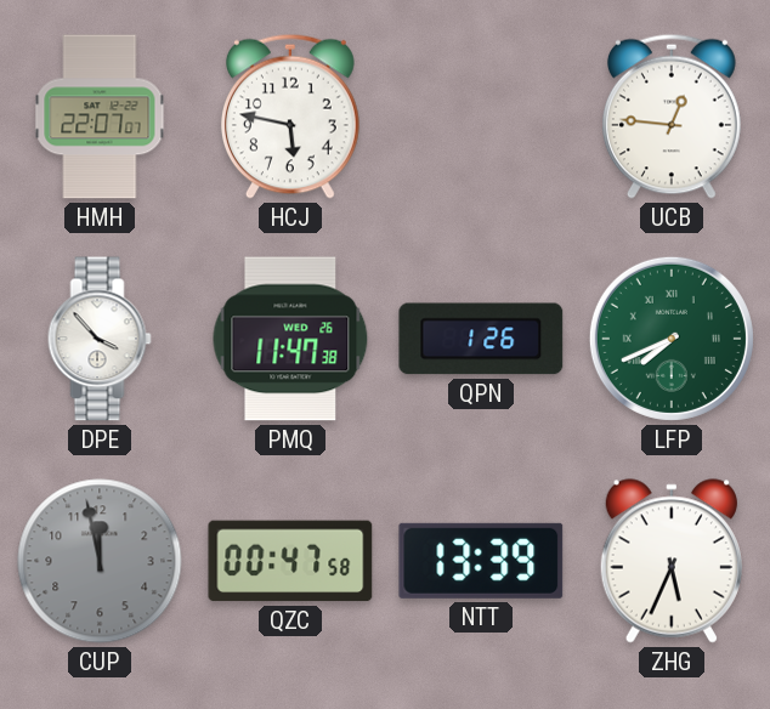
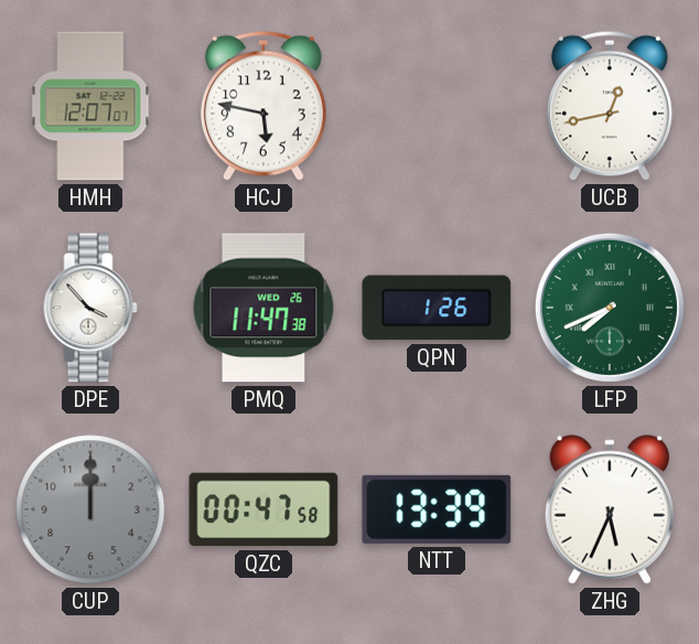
HMH: 22:07 -> 12:07
UCB: 12:46 -> 12:43
CUP: 11:58 -> 12:00
